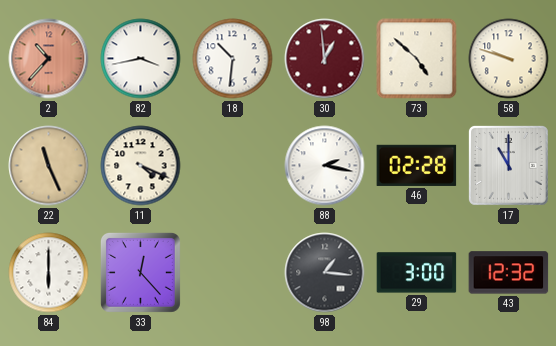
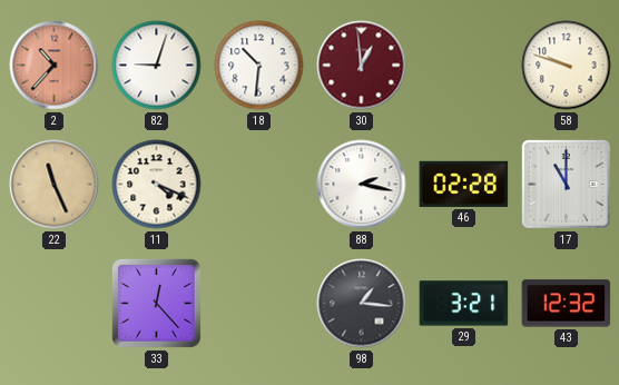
82: 3:43 -> 9:03
73: 4:52 -> none
84: 6:00 -> none
29: 3:00 -> 3:21
